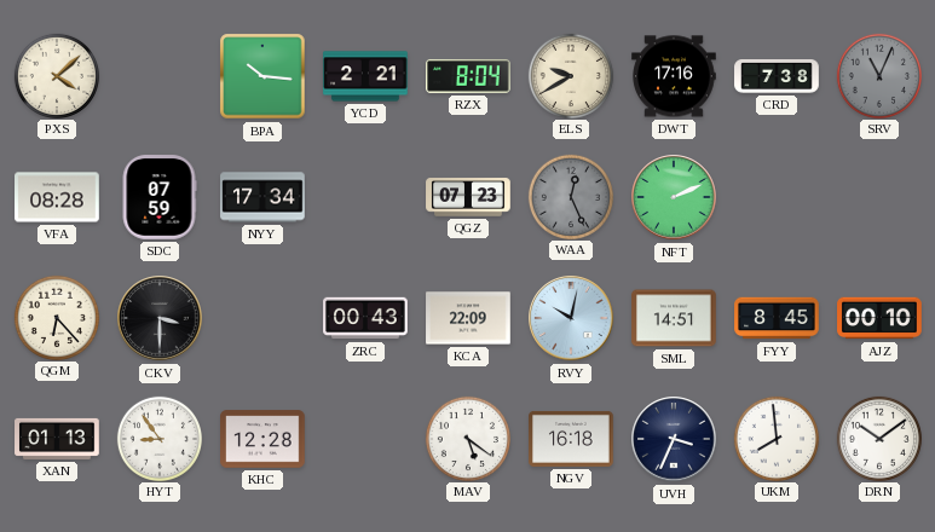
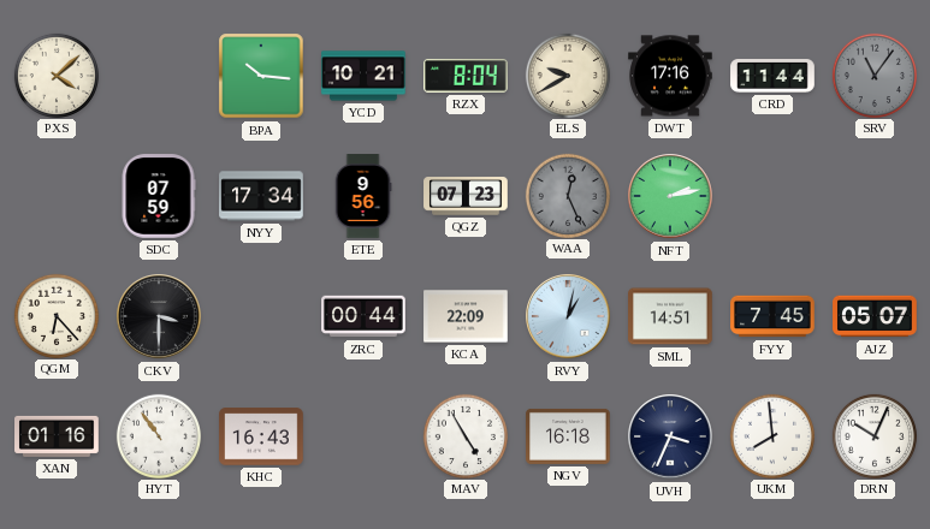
YCD: 2:21 -> 10:21
CRD: 7:38 -> 11:44
SRV: 11:04 -> 11:06
VFA: 08:28 -> none
ETE: none -> 9:56
NFT: 2:11 -> 2:13
ZRC: 00:43 -> 00:44
RVY: 10:02 -> 1:02
FYY: 8:45 -> 7:45
AJZ: 00:10 -> 05:07
XAN: 01:13 -> 01:16
HYT: 8:54 -> 10:54
KHC: 12:28 -> 16:43
MAV: 5:21 -> 4:55
DRN: 10:09 -> 10:04
